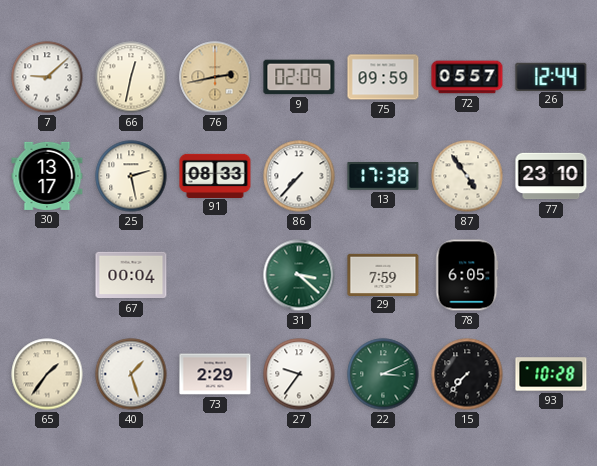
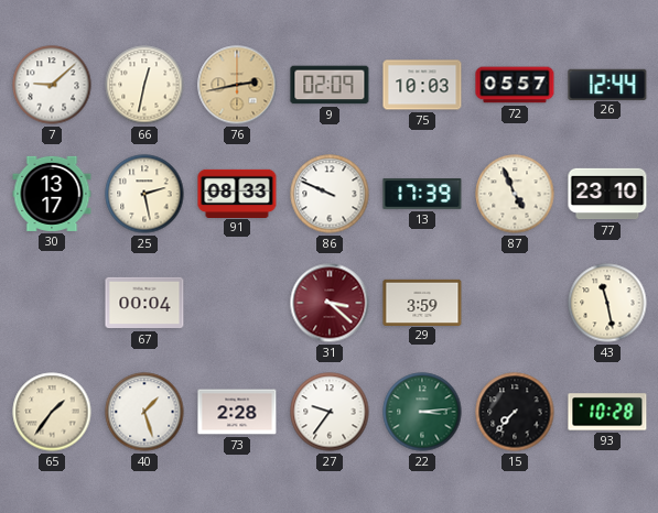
75: 09:59 -> 10:03
86: 7:37 -> 9:49
13: 17:38 -> 17:39
87: 4:54 -> 4:56
31 dial: green -> burgundy
29: 7:59 -> 3:59
78: 6:05 -> none
43: none -> 11:28
73: 2:29 -> 2:28
22: 3:11 -> 3:14
